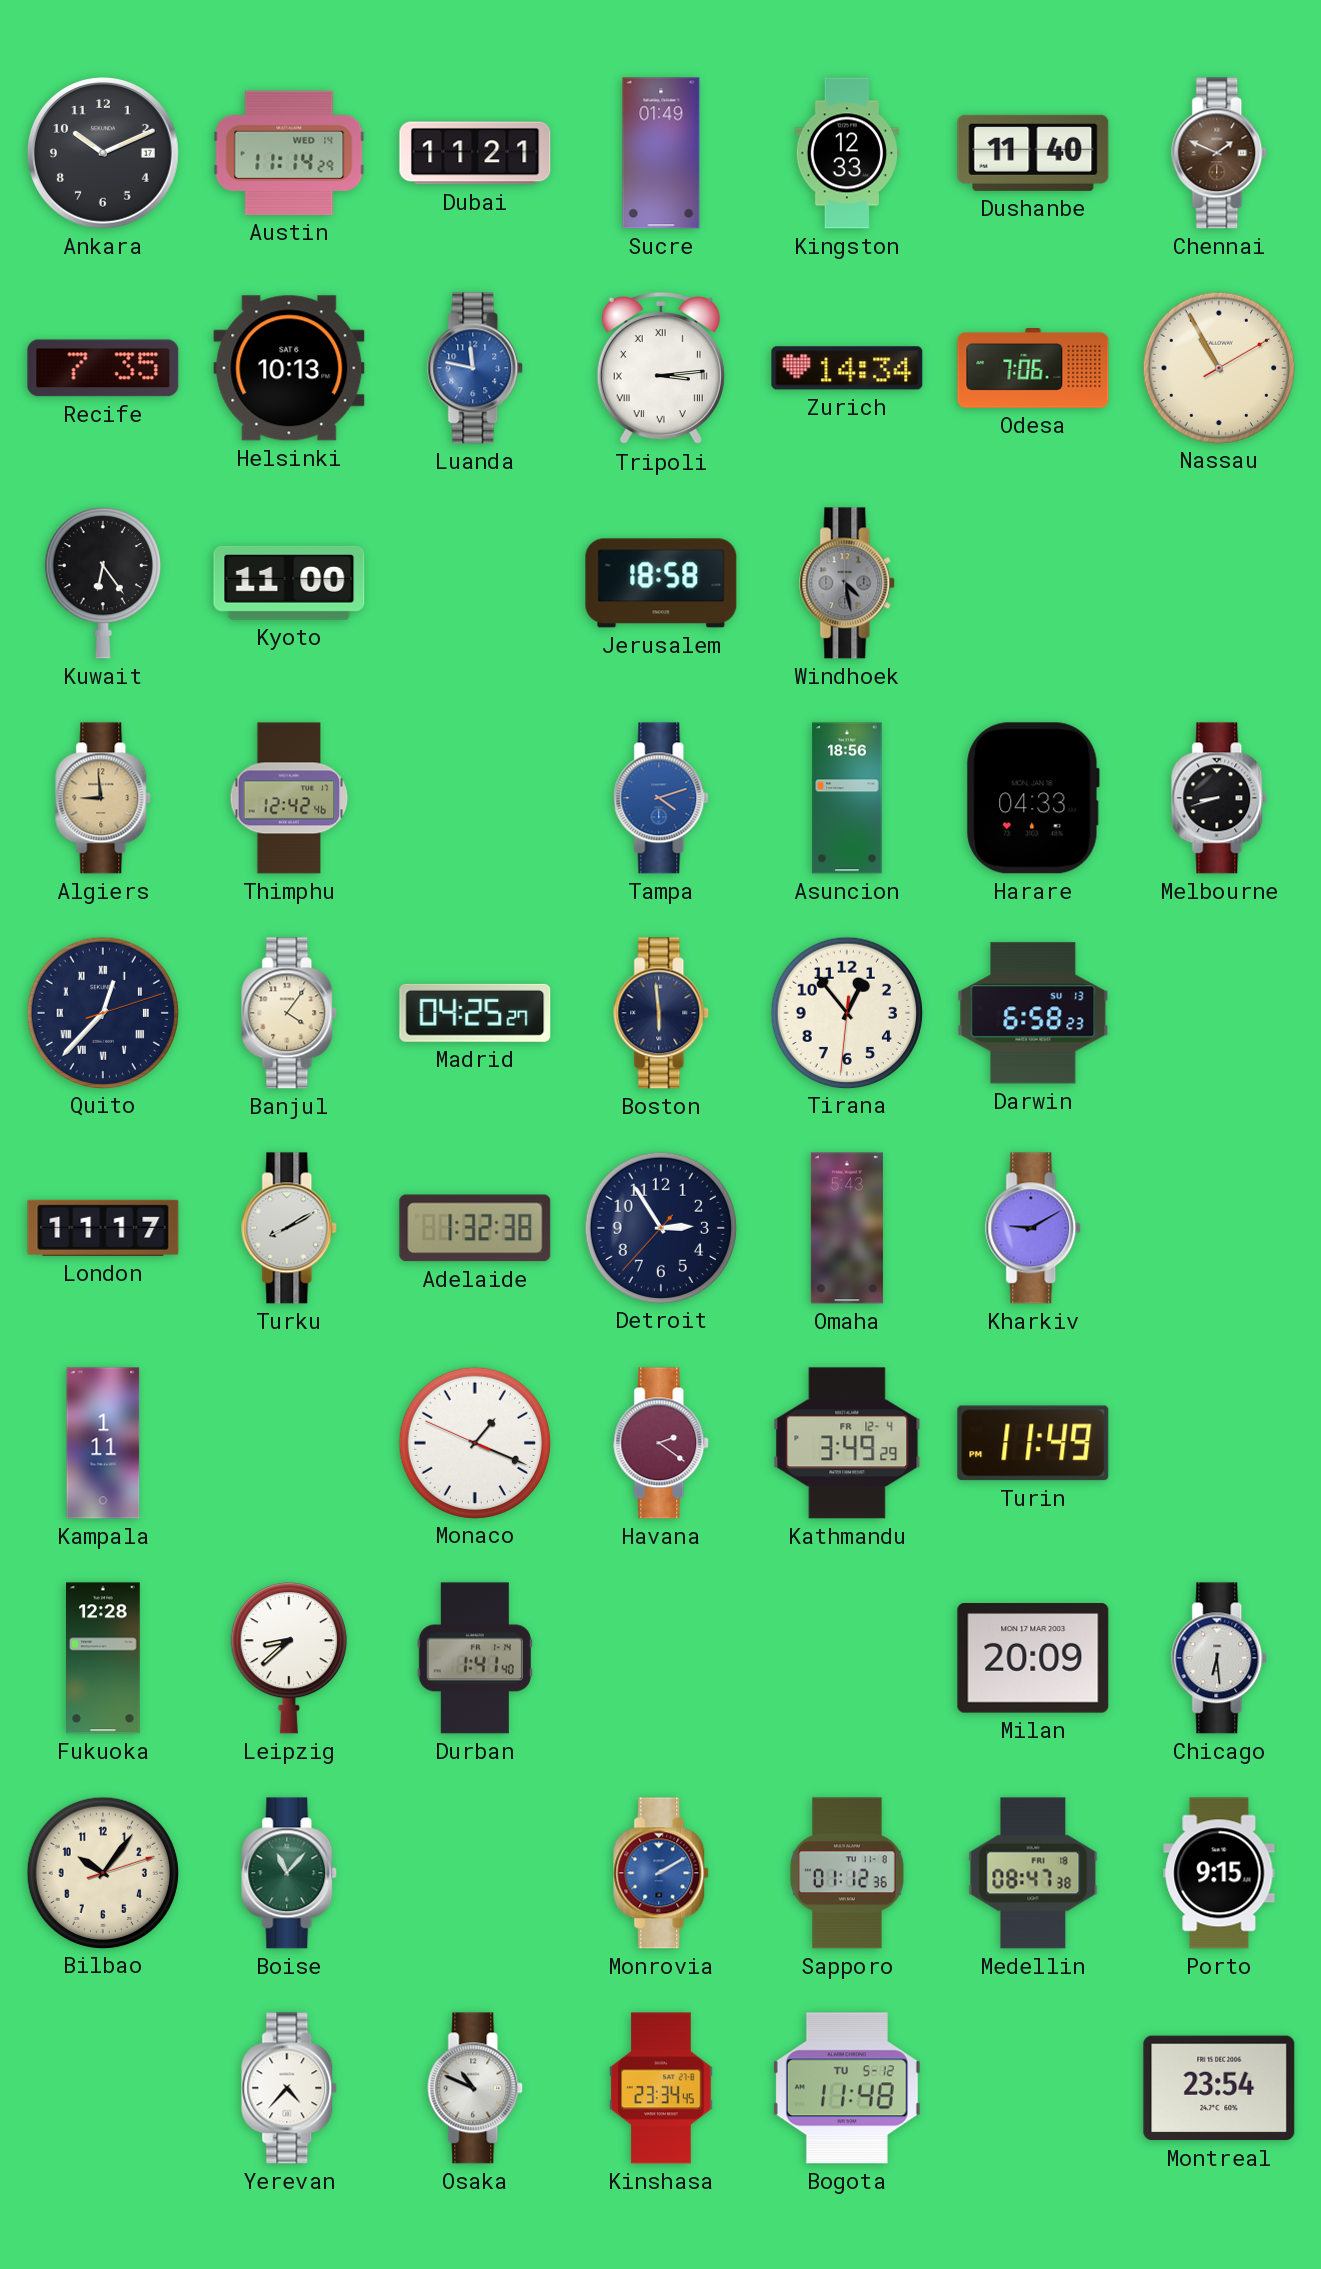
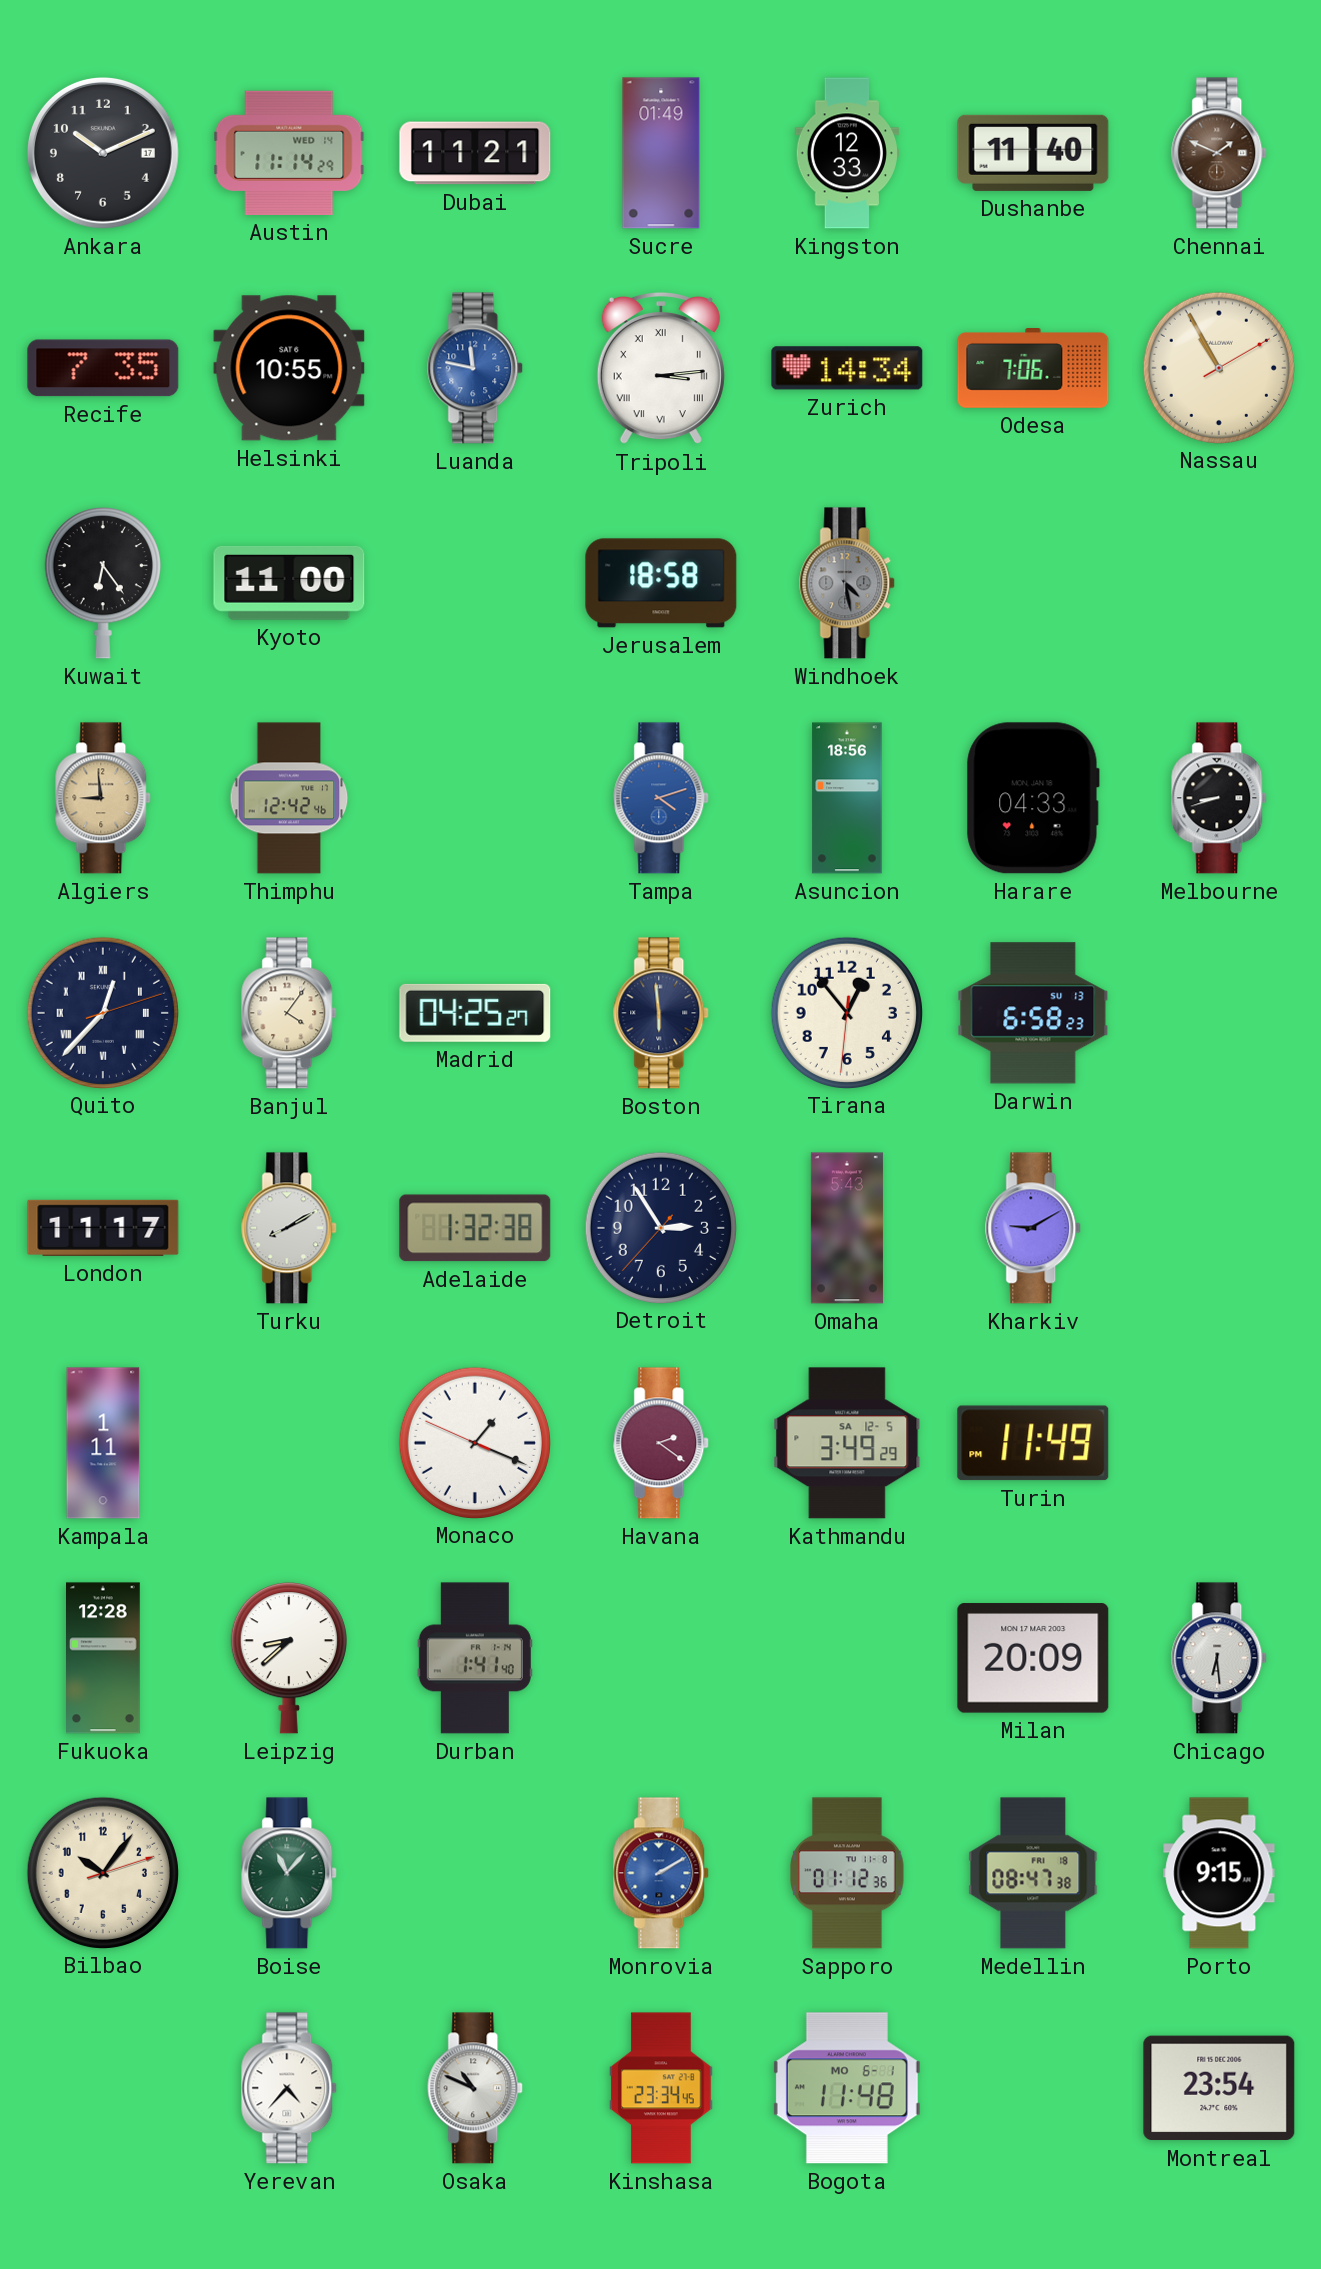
Helsinki: 10:13 -> 10:55
Kathmandu date: FR 12-4 -> SA 12-5
Bogota date: TU 5-12 -> MO 6-1
